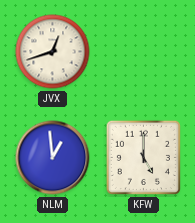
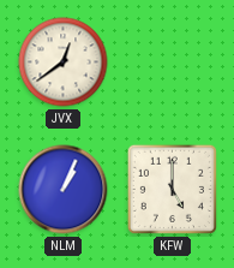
JVX: 12:42 -> 12:39
NLM: 12:59 -> 1:04
